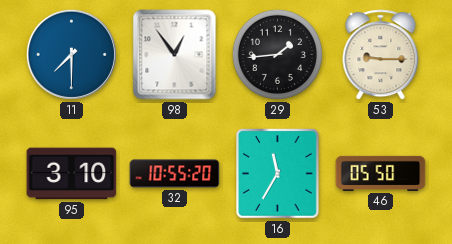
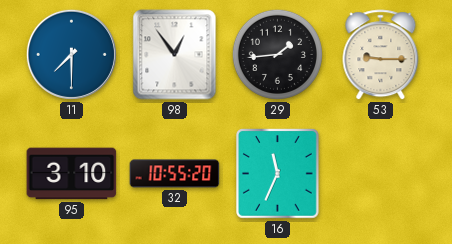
16: 11:35 -> 11:34
46: 05:50 -> none
